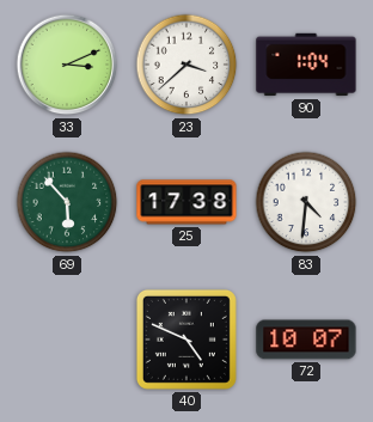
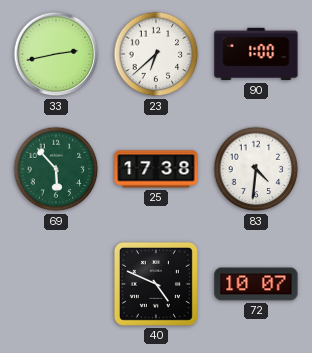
33: 3:11 -> 2:43
23: 3:38 -> 6:38
90: 1:04 -> 1:00
